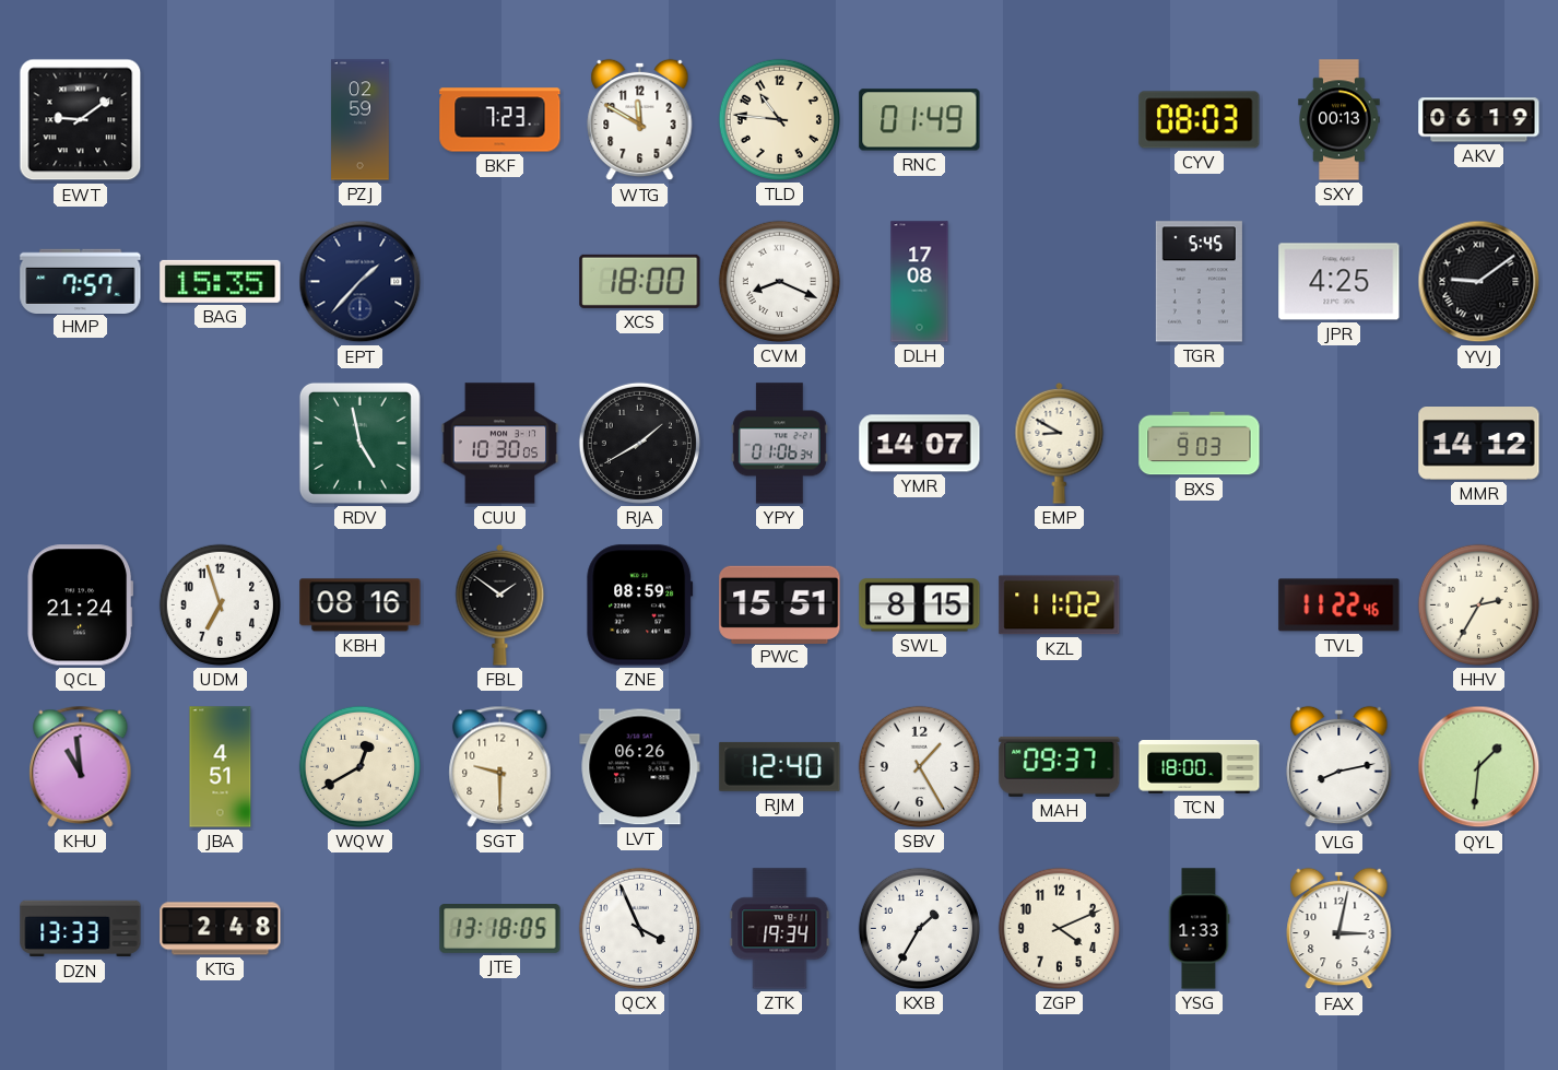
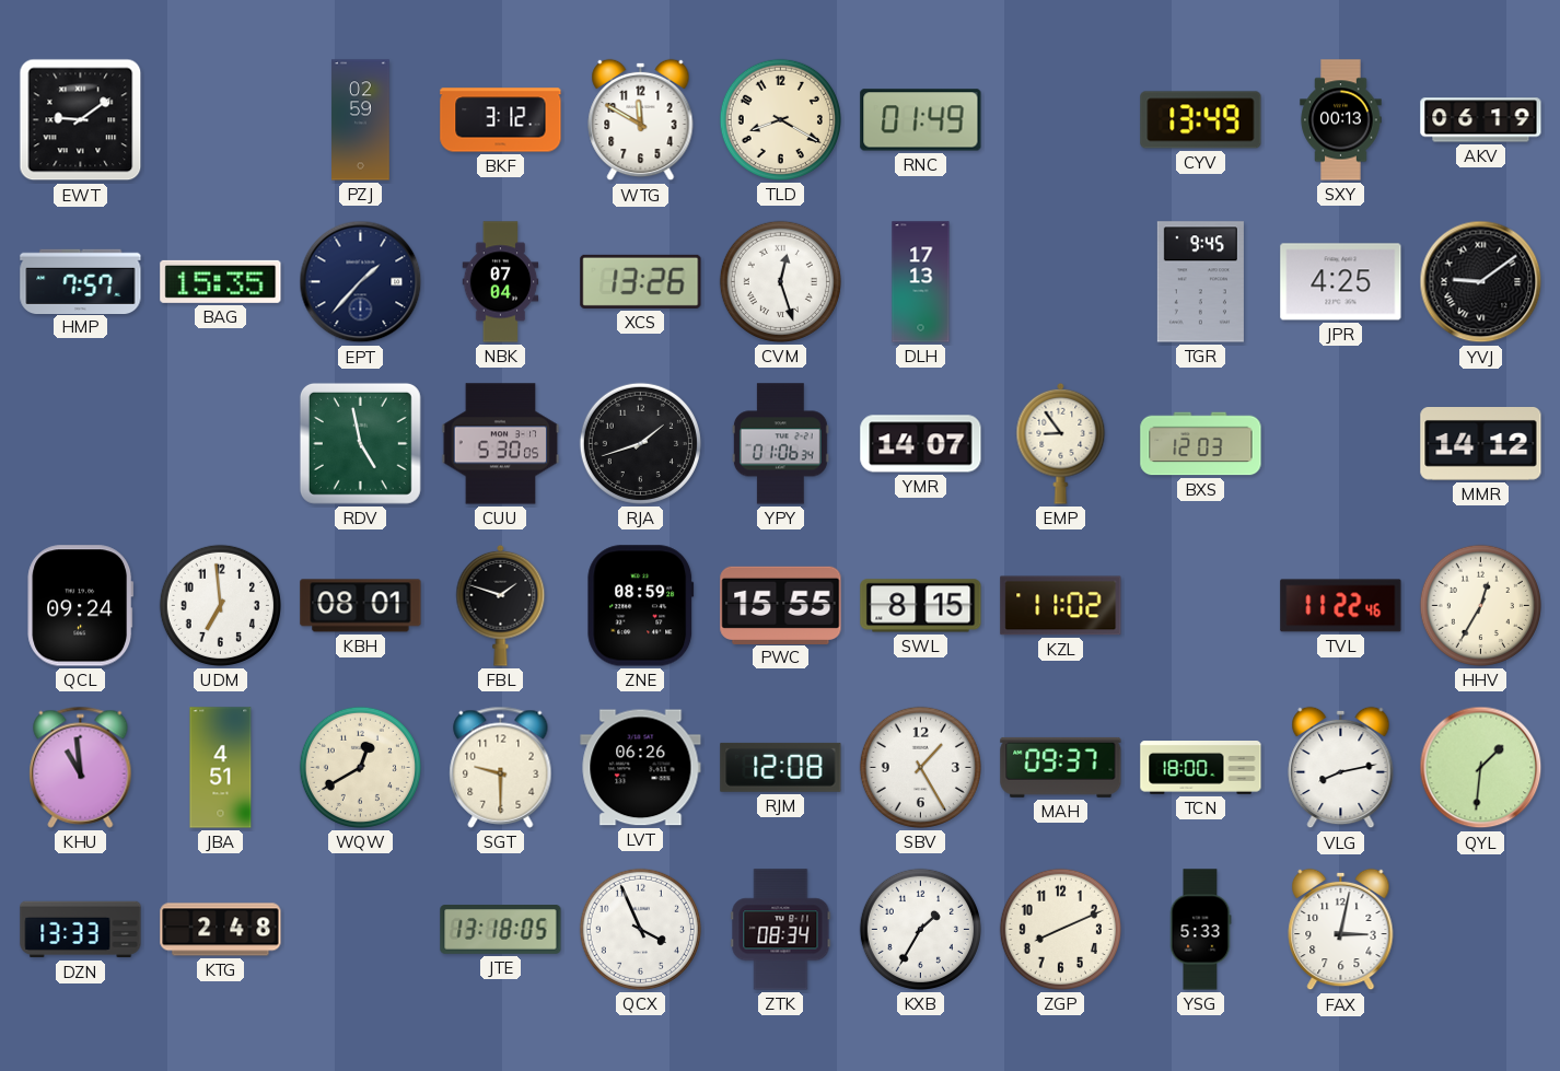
BKF: 7:23 -> 3:12
TLD: 10:46 -> 8:20
CYV: 08:03 -> 13:49
NBK: none -> 07:04
XCS: 18:00 -> 13:26
CVM: 8:19 -> 12:27
DLH: 17:08 -> 17:13
TGR: 5:45 -> 9:45
CUU: 10:30 -> 5:30
RJA: 1:40 -> 1:42
EMP: 8:50 -> 8:54
BXS: 9:03 -> 12:03
QCL: 21:24 -> 09:24
UDM: 6:57 -> 6:59
KBH: 08:16 -> 08:01
FBL: 1:51 -> 1:48
PWC: 15:51 -> 15:55
HHV: 2:35 -> 12:35
RJM: 12:40 -> 12:08
ZTK: 19:34 -> 08:34
ZGP: 4:11 -> 8:11
YSG: 1:33 -> 5:33
